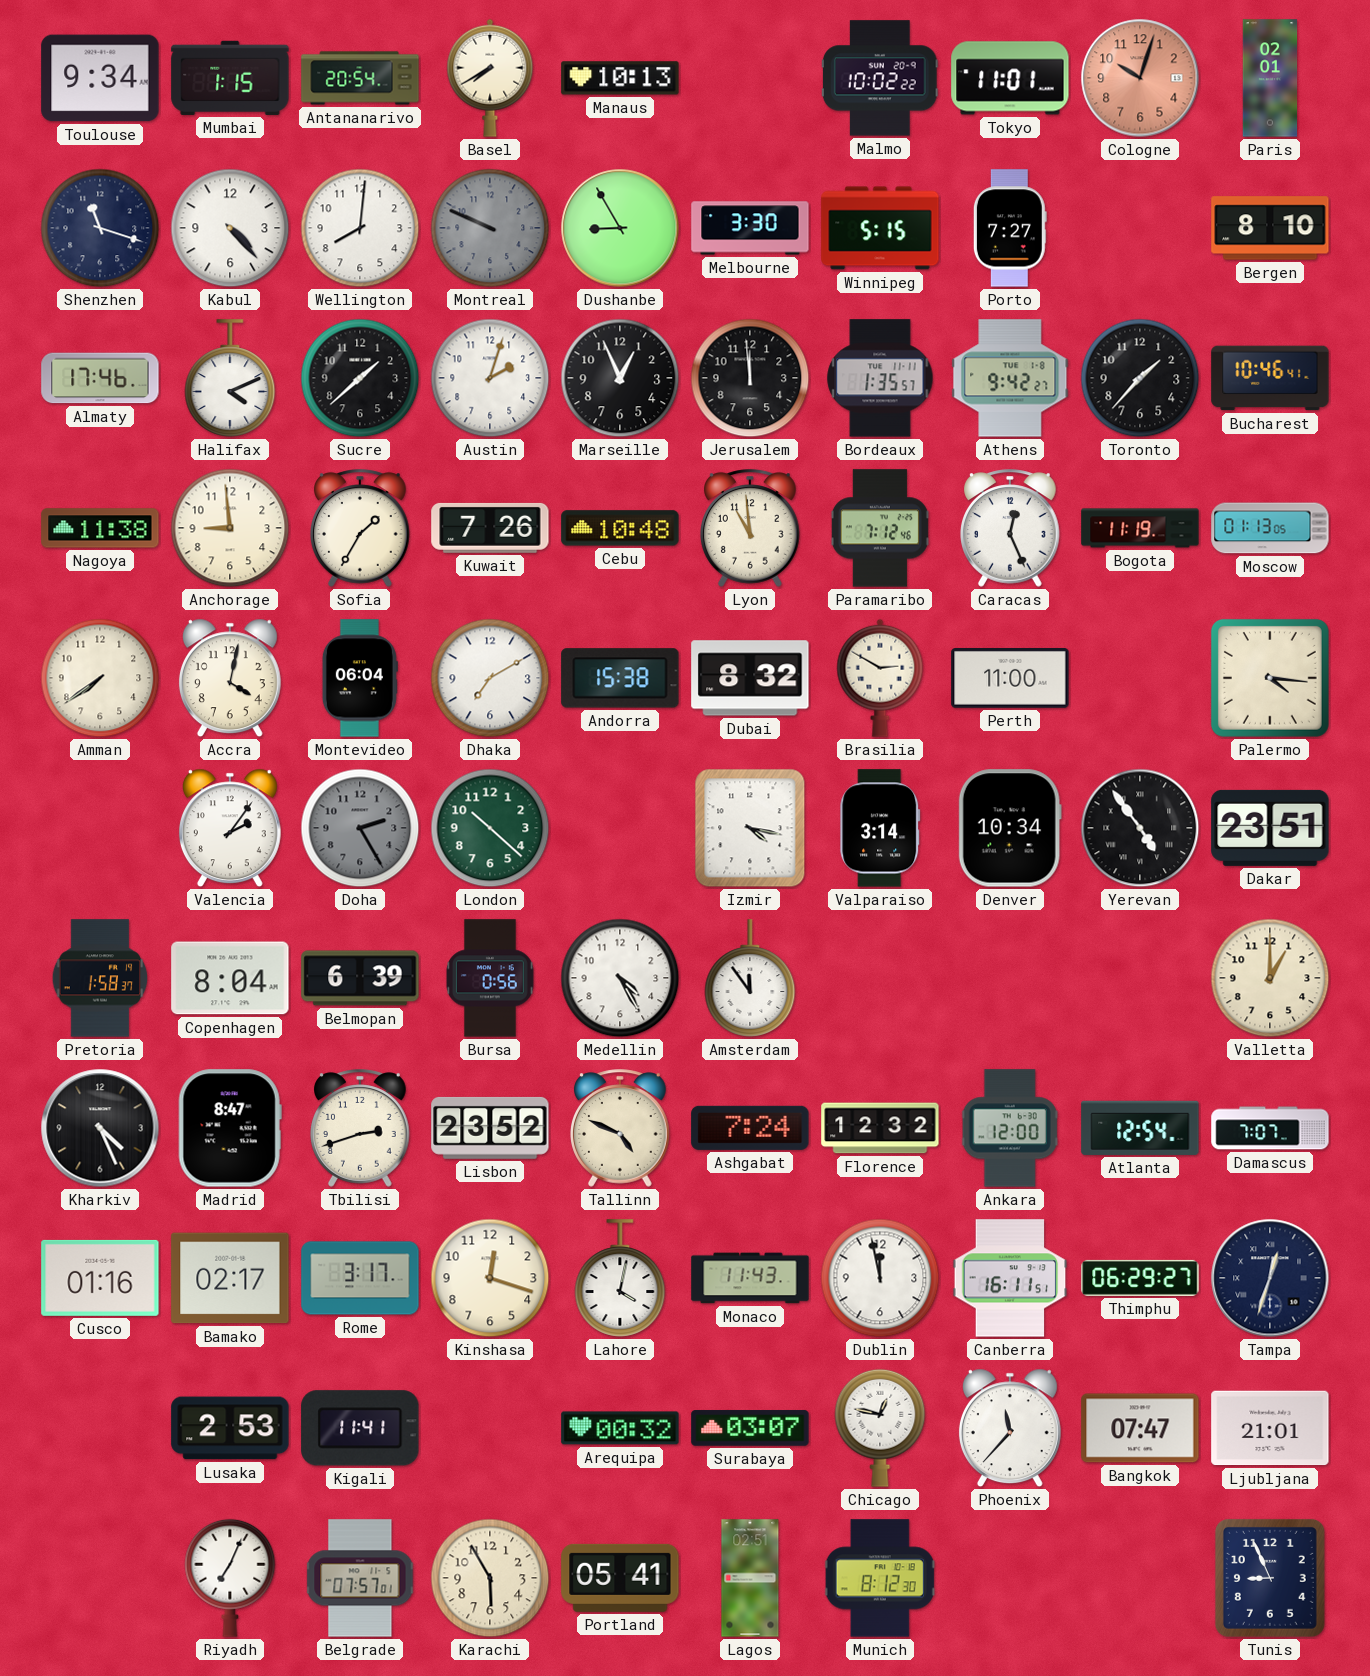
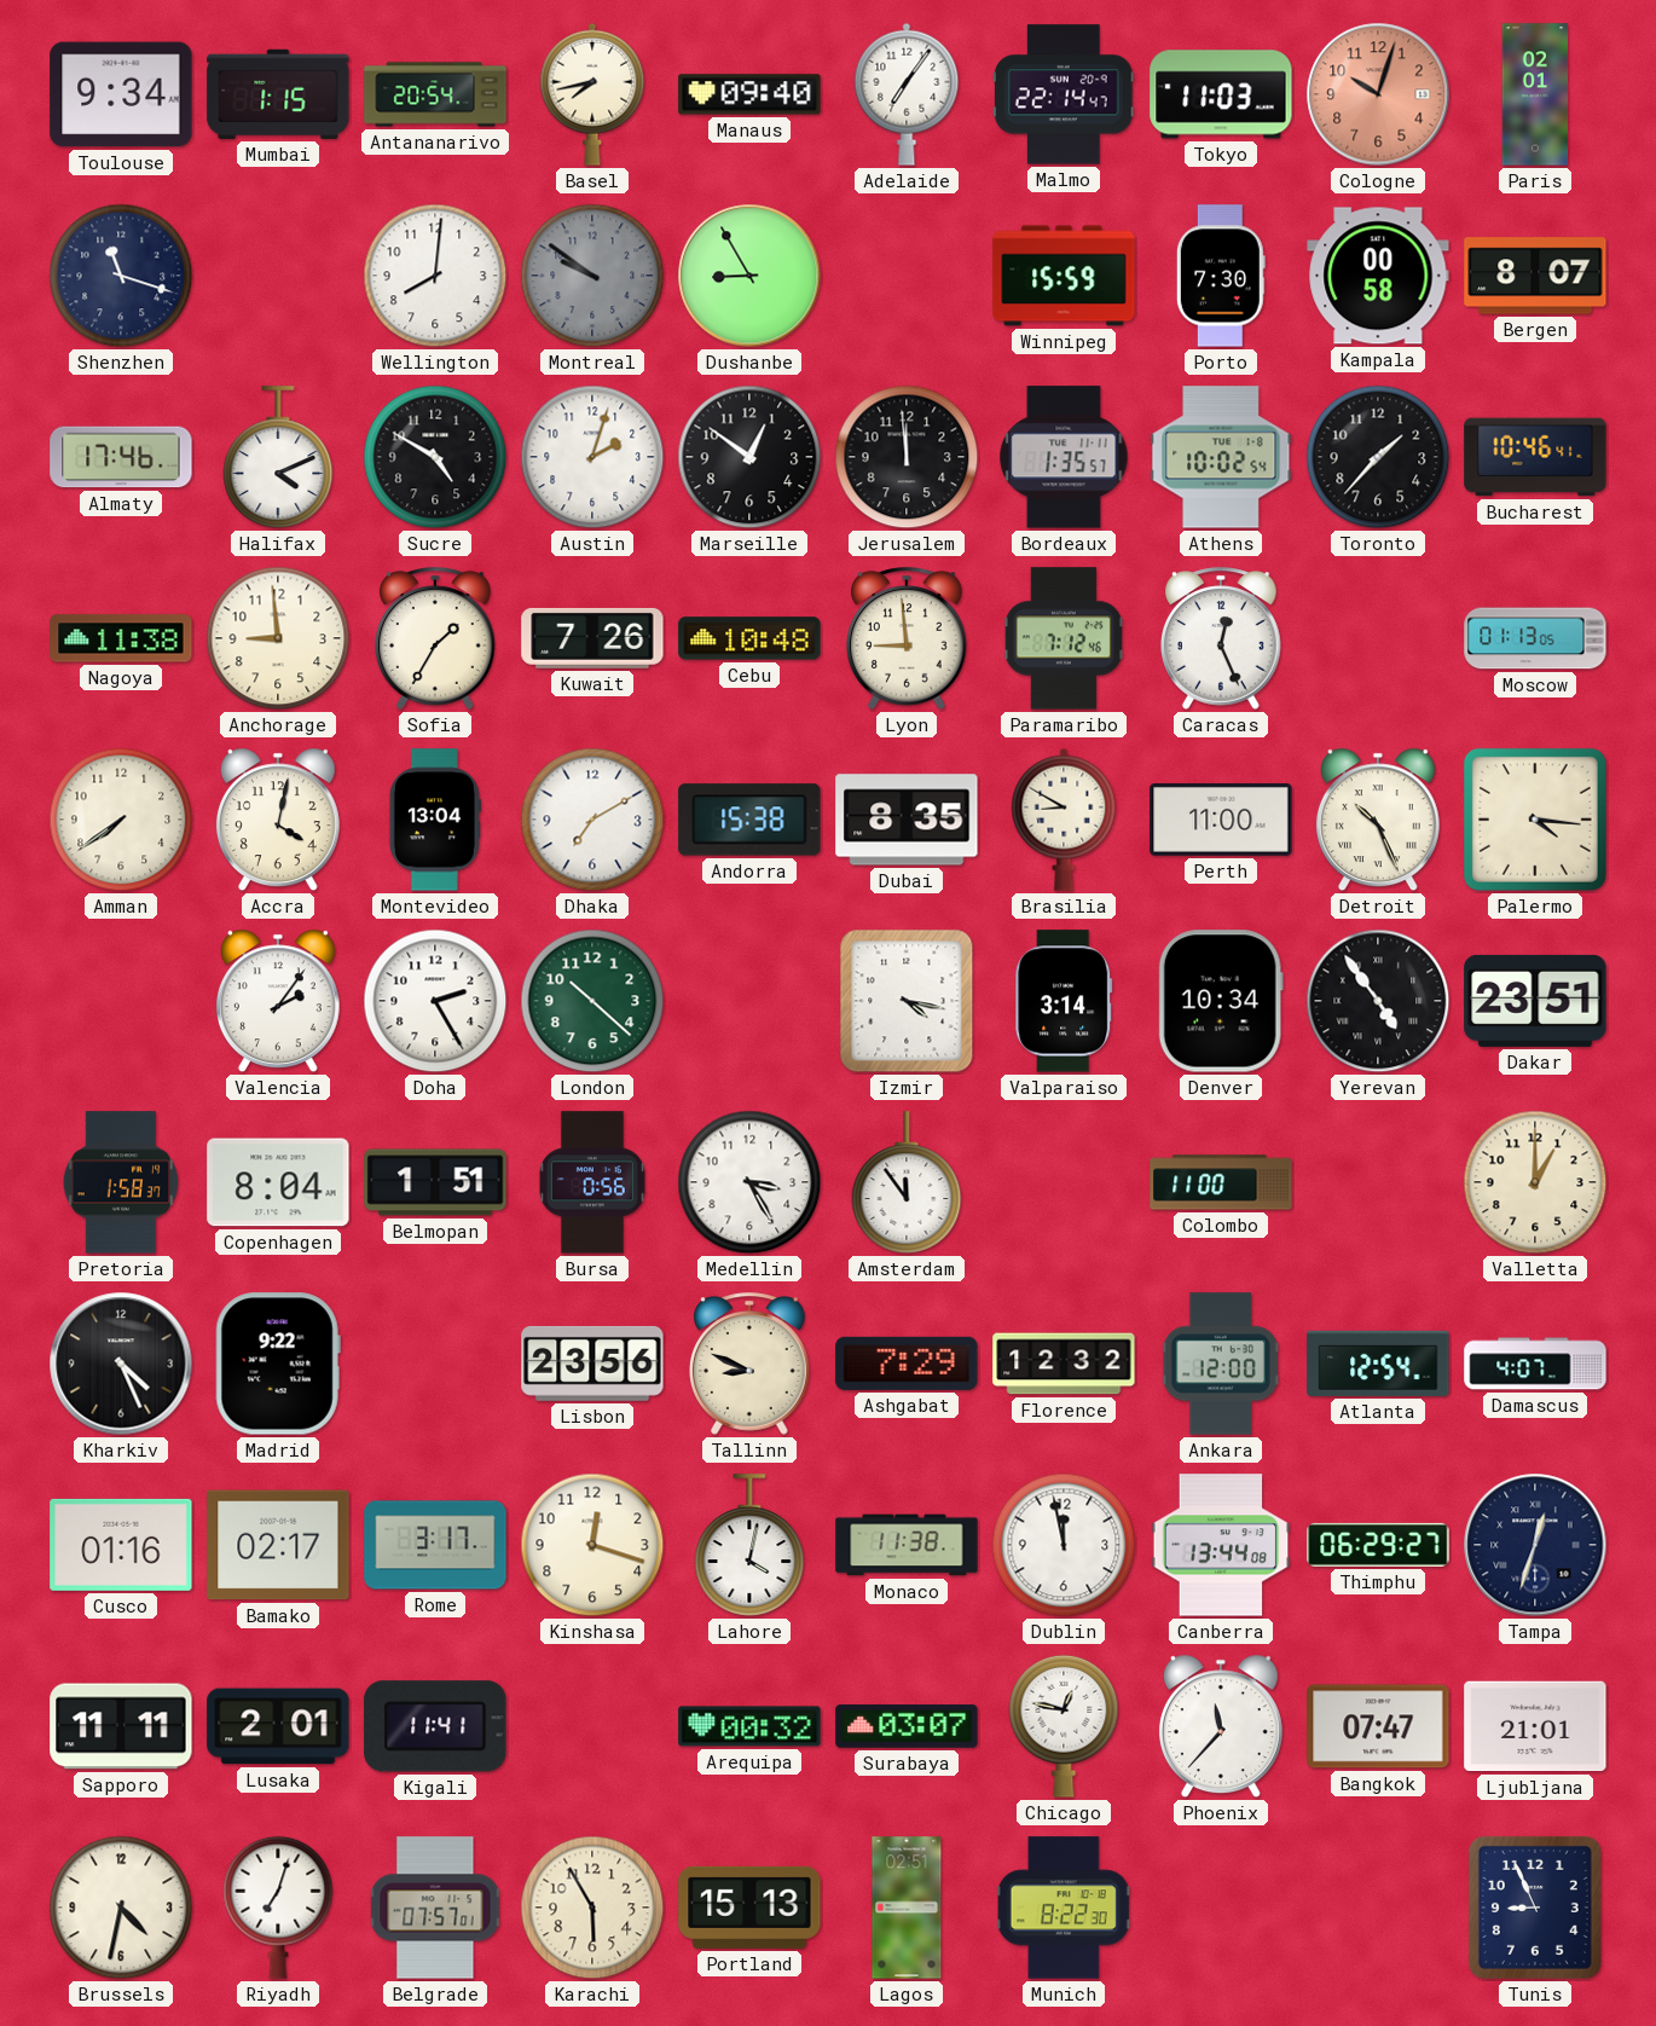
Basel: 7:40 -> 7:43
Manaus: 10:13 -> 09:40
Adelaide: none -> 7:06
Malmo: 10:02 -> 22:14
Tokyo: 11:01 -> 11:03
Kabul: 4:23 -> none
Montreal: 9:49 -> 9:51
Melbourne: 3:30 -> none
Winnipeg: 5:15 -> 15:59
Porto: 7:27 -> 7:30
Kampala: none -> 00:58
Bergen: 8:10 -> 8:07
Sucre: 1:38 -> 4:50
Marseille: 12:56 -> 12:51
Athens: 9:42 -> 10:02
Lyon: 10:59 -> 8:59
Bogota: 11:19 -> none
Montevideo: 06:04 -> 13:04
Dubai: 8:32 -> 8:35
Brasilia: 2:50 -> 8:50
Detroit: none -> 10:26
Doha dial: grey -> white
Belmopan: 6:39 -> 1:51
Medellin: 4:25 -> 3:25
Colombo: none -> 11:00
Madrid: 8:47 -> 9:22
Tbilisi: 2:42 -> none
Lisbon: 23:52 -> 23:56
Tallinn: 4:49 -> 8:49
Ashgabat: 7:24 -> 7:29
Damascus: 7:07 -> 4:07
Monaco: 11:43 -> 11:38
Canberra: 16:11 -> 13:44
Sapporo: none -> 11:11
Lusaka: 2:53 -> 2:01
Brussels: none -> 4:32
Riyadh: 7:04 -> 7:03
Portland: 05:41 -> 15:13
Munich: 8:12 -> 8:22
